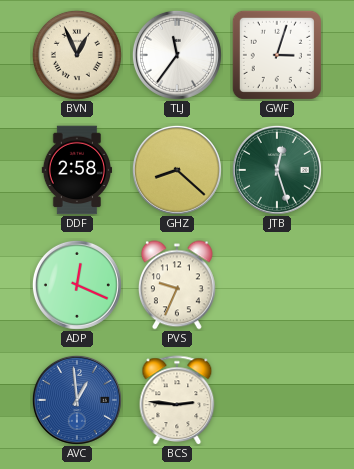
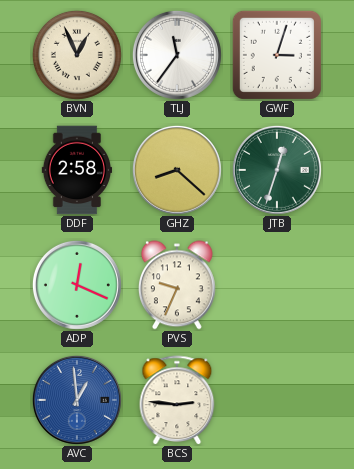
JTB: 12:27 -> 12:33
